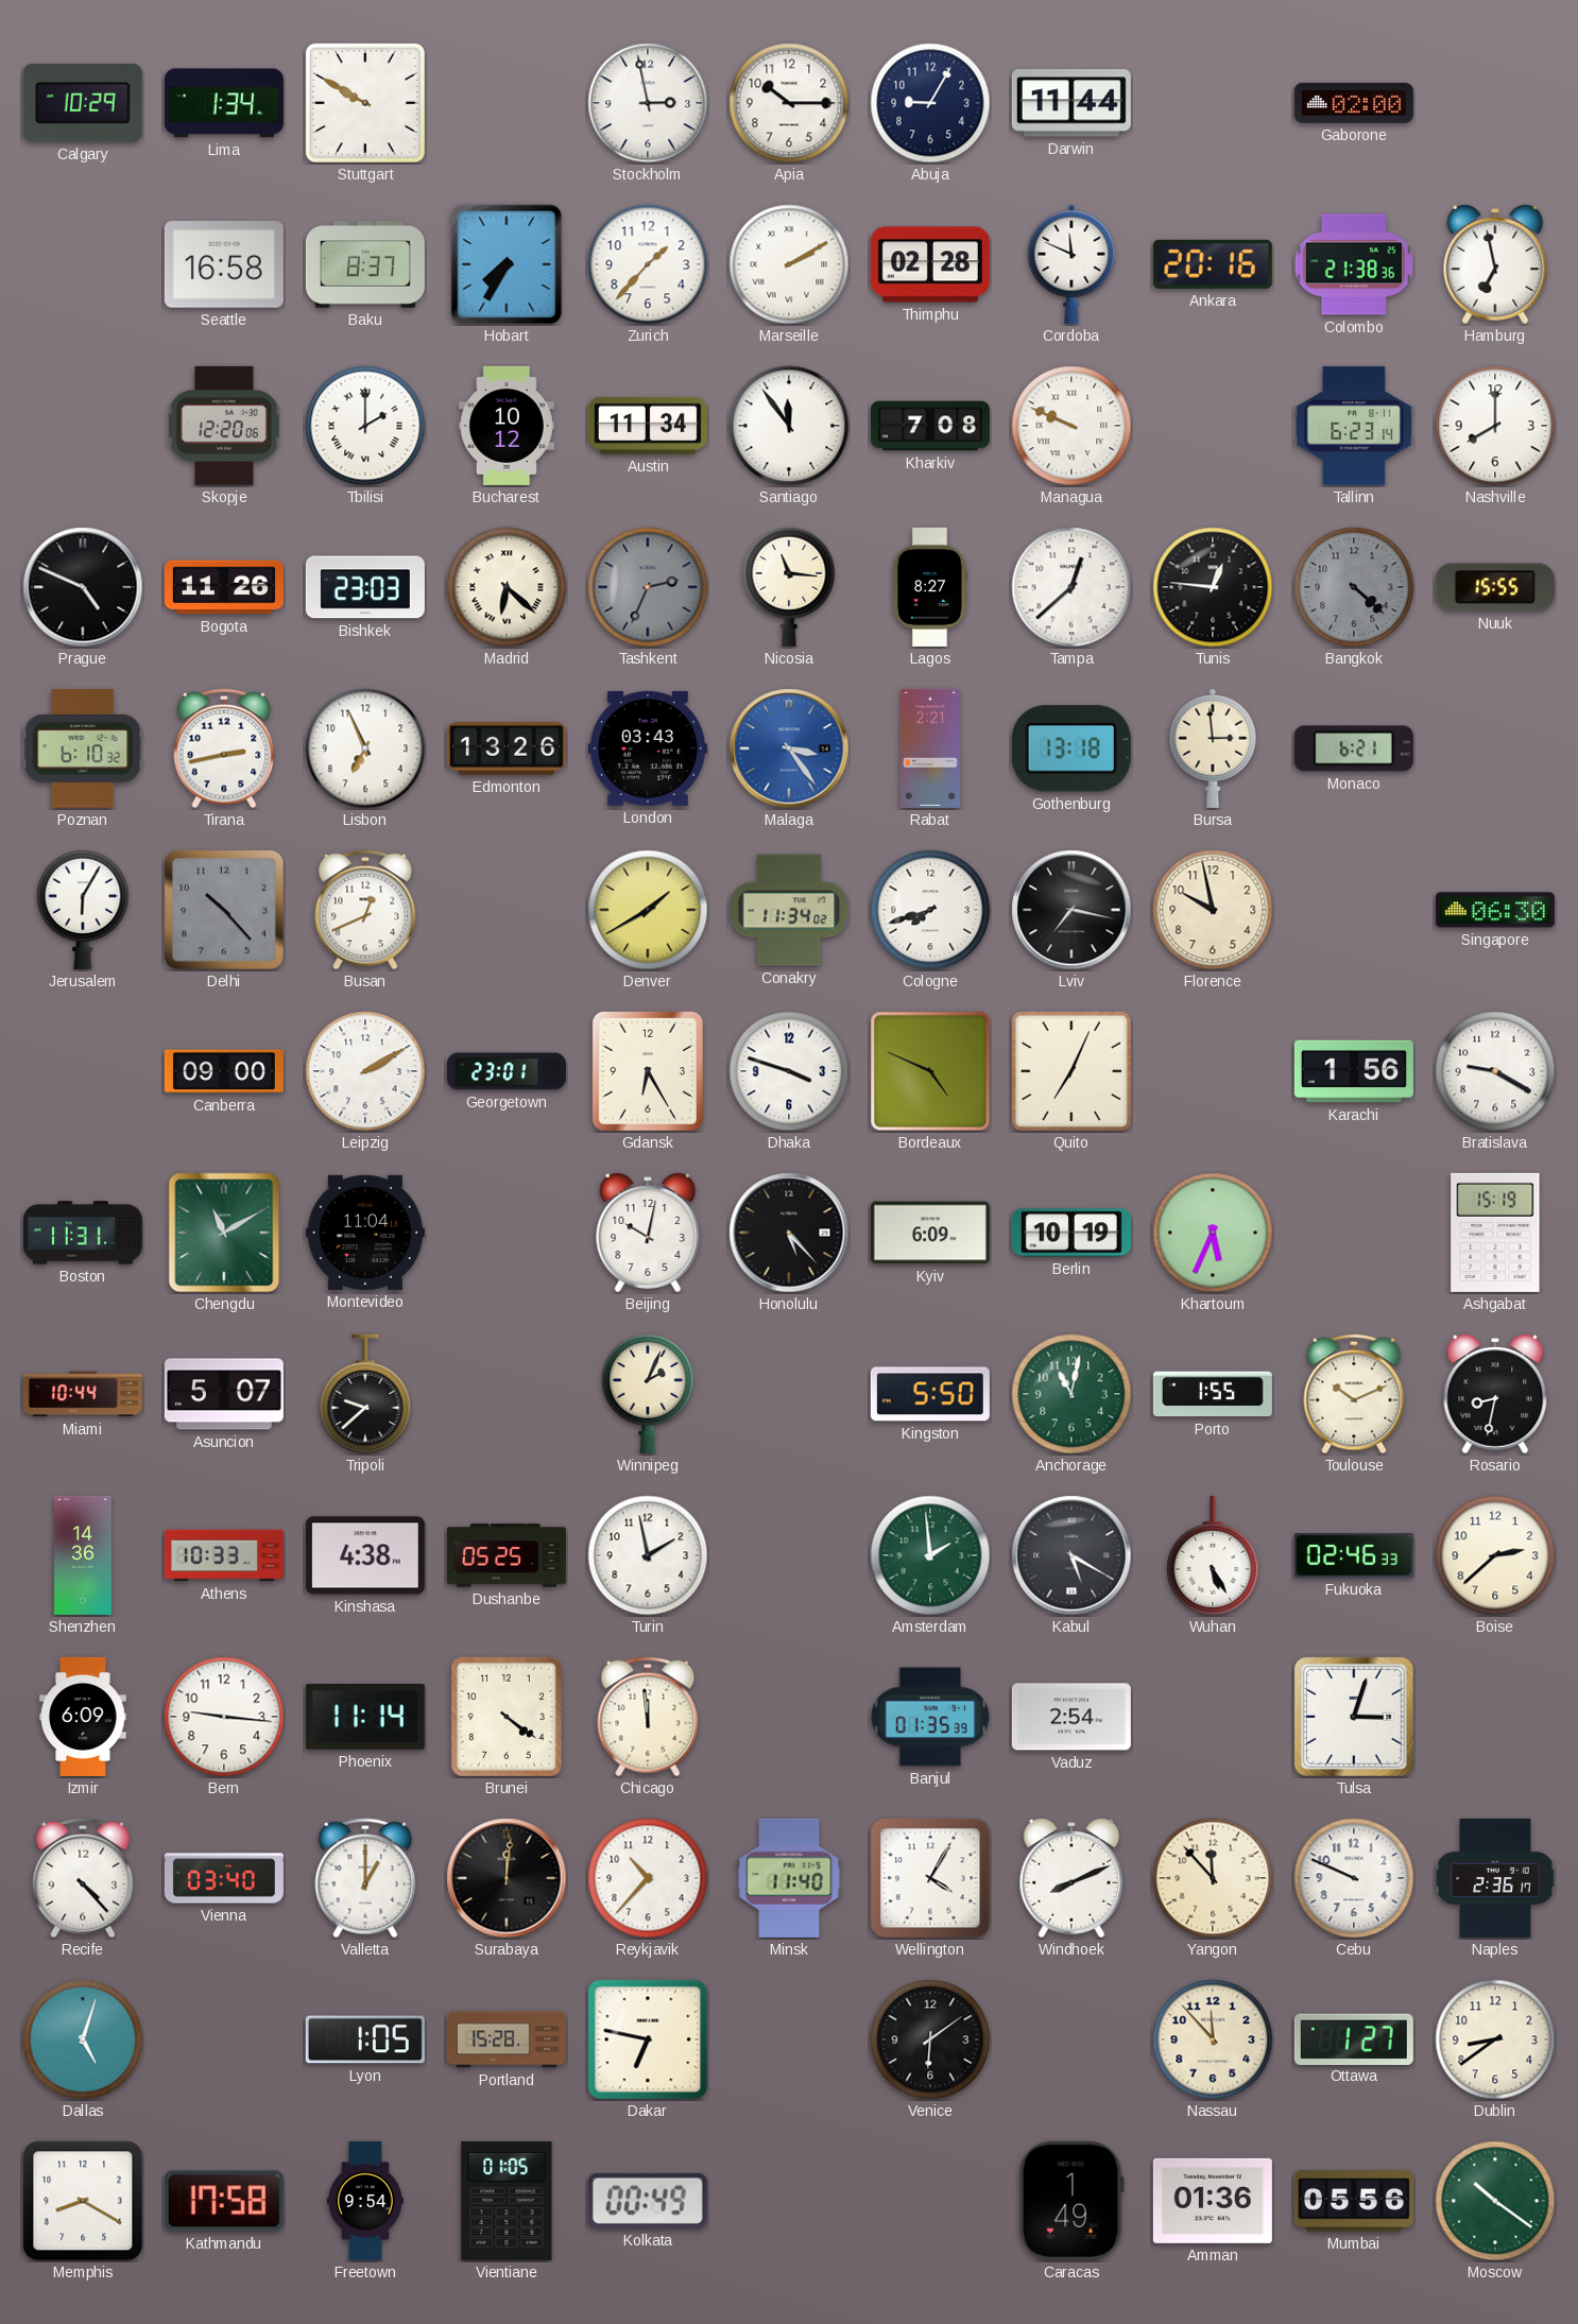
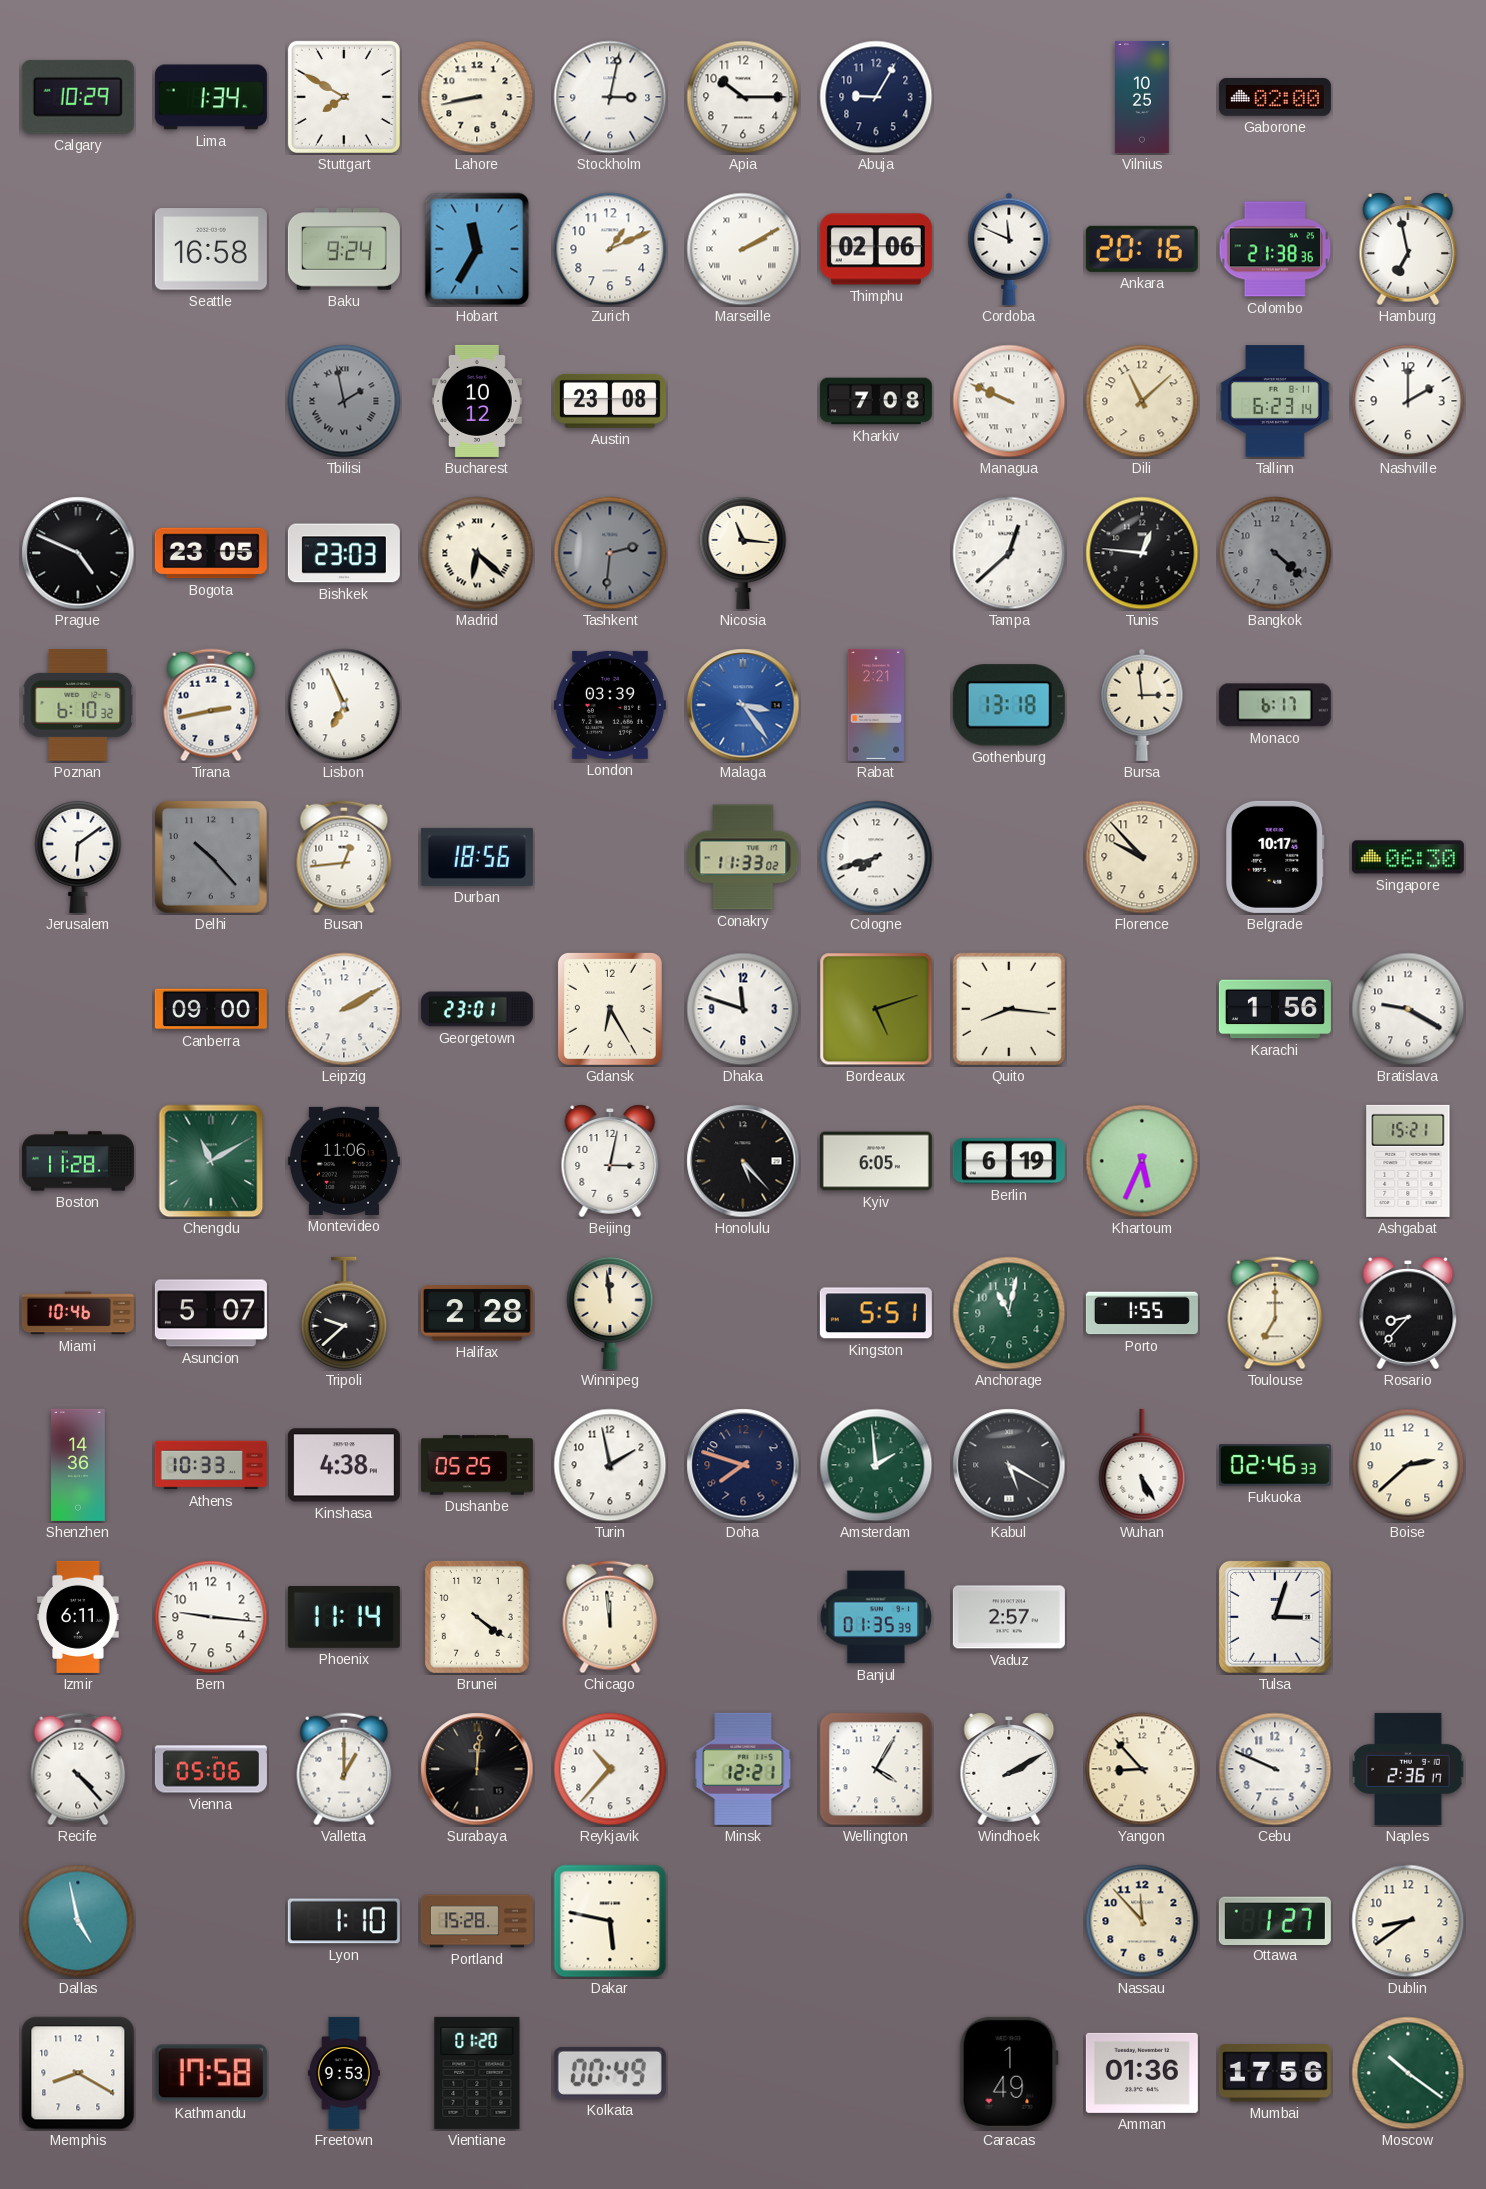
Stuttgart: 9:50 -> 7:50
Lahore: none -> 8:43
Stockholm: 2:58 -> 3:02
Darwin: 11:44 -> none
Vilnius: none -> 10:25
Baku: 8:37 -> 9:24
Hobart: 7:35 -> 11:35
Zurich: 1:37 -> 1:11
Thimphu: 02:28 -> 02:06
Skopje: 12:20 -> none
Tbilisi: 2:00 -> 1:58
Tbilisi dial: white -> grey
Austin: 11:34 -> 23:08
Santiago: 11:54 -> none
Dili: none -> 11:08
Nashville: 8:00 -> 2:00
Bogota: 11:26 -> 23:05
Tashkent: 2:34 -> 2:31
Lagos: 8:27 -> none
Nuuk: 15:55 -> none
Edmonton: 13:26 -> none
London: 03:43 -> 03:39
Monaco: 6:21 -> 6:17
Jerusalem: 6:05 -> 6:09
Busan: 12:41 -> 12:44
Durban: none -> 18:56
Denver: 1:40 -> none
Conakry: 11:34 -> 11:33
Lviv: 7:17 -> none
Florence: 9:58 -> 9:53
Belgrade: none -> 10:17
Dhaka: 3:48 -> 11:48
Bordeaux: 4:49 -> 5:12
Quito: 7:04 -> 8:16
Boston: 11:31 -> 11:28
Montevideo: 11:04 -> 11:06
Beijing: 10:02 -> 3:02
Kyiv: 6:09 -> 6:05
Berlin: 10:19 -> 6:19
Ashgabat: 15:19 -> 15:21
Miami: 10:44 -> 10:46
Halifax: none -> 2:28
Winnipeg: 2:04 -> 11:59
Kingston: 5:50 -> 5:51
Toulouse: 10:11 -> 7:00
Rosario: 8:32 -> 8:37
Doha: none -> 7:48
Izmir: 6:09 -> 6:11
Vaduz: 2:54 -> 2:57
Vienna: 03:40 -> 05:06
Minsk: 11:40 -> 12:21
Windhoek: 8:11 -> 2:10
Yangon: 11:53 -> 8:53
Dallas: 5:03 -> 4:58
Lyon: 1:05 -> 1:10
Dakar: 6:47 -> 5:47
Venice: 6:09 -> none
Freetown: 9:54 -> 9:53
Vientiane: 01:05 -> 01:20
Mumbai: 05:56 -> 17:56
